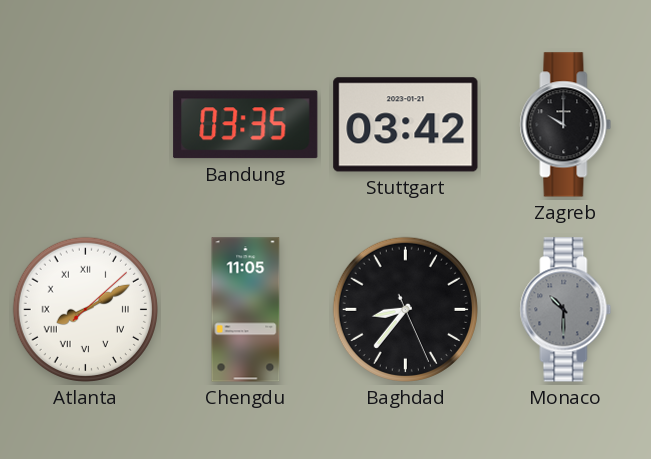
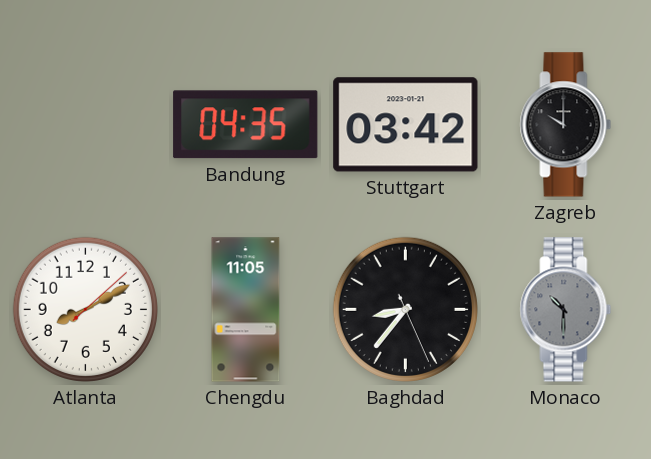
Bandung: 03:35 -> 04:35
Atlanta numerals: Roman -> Arabic
